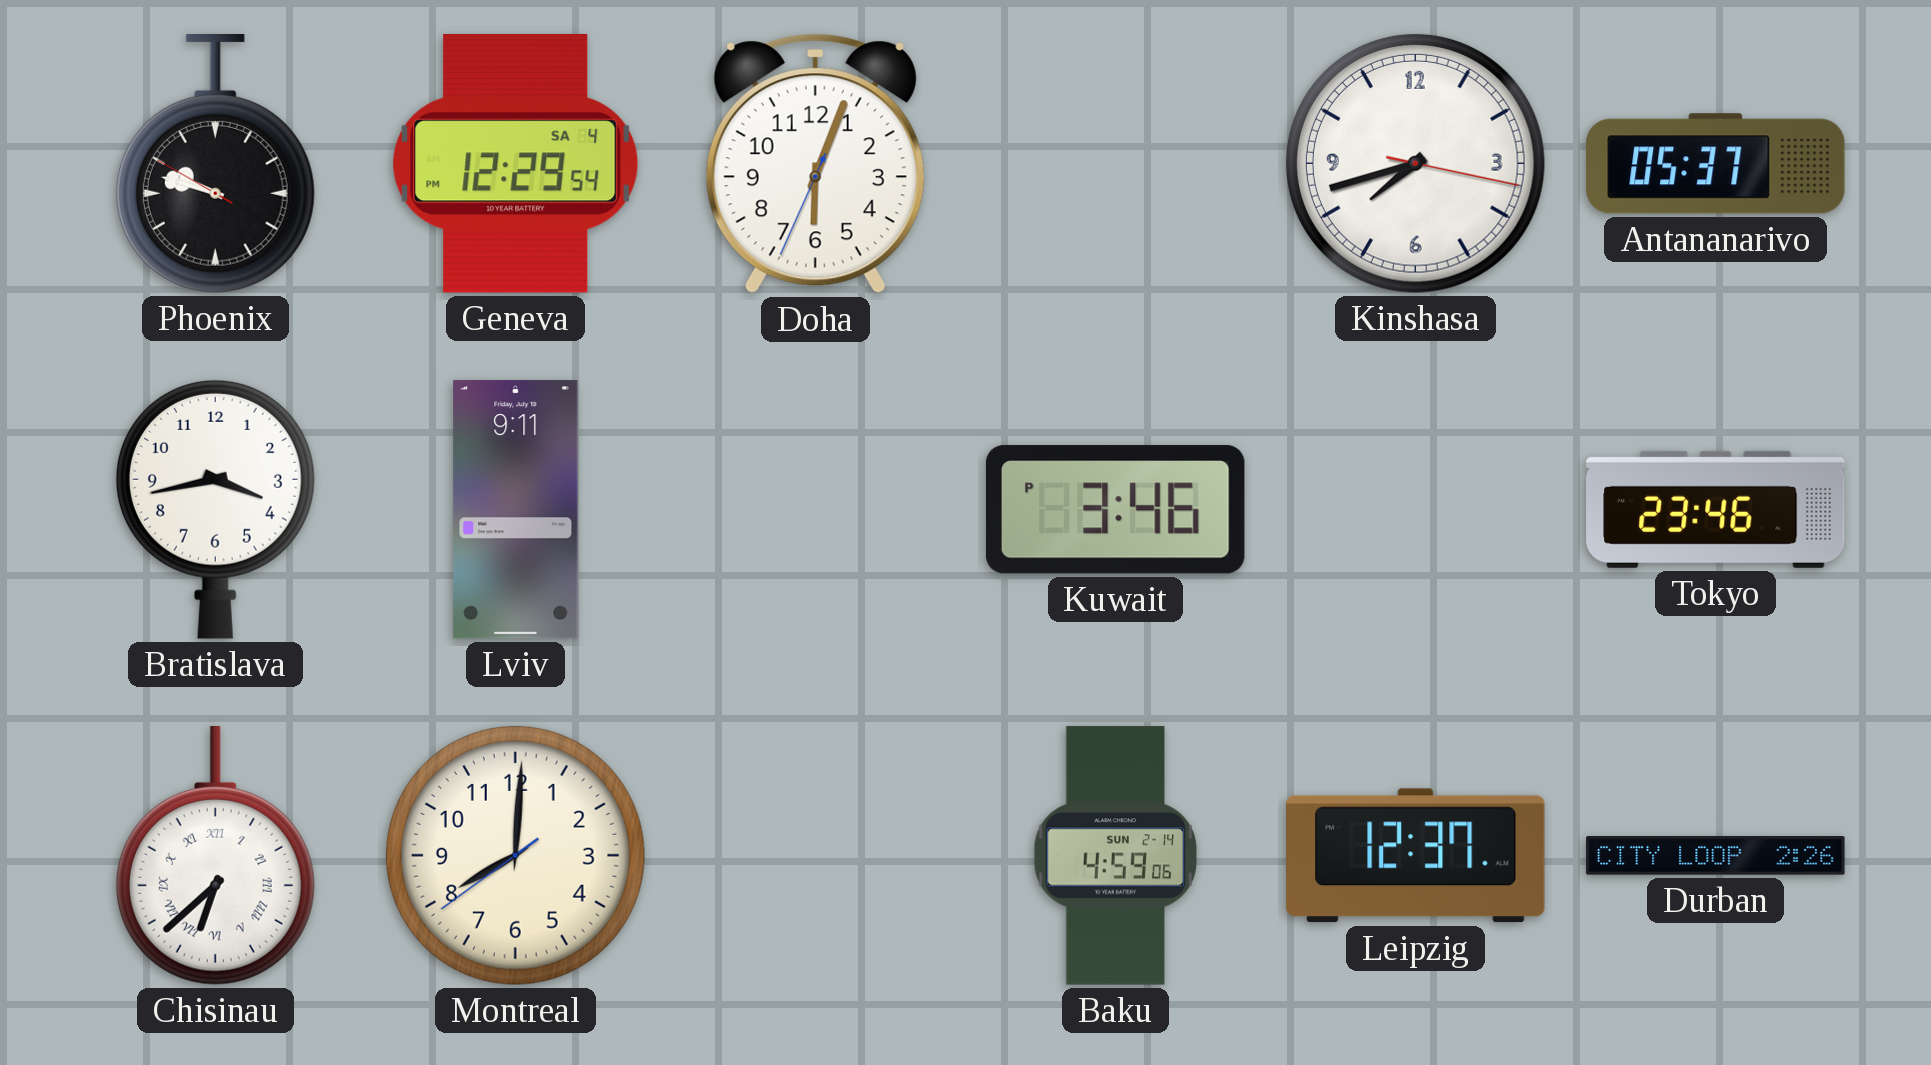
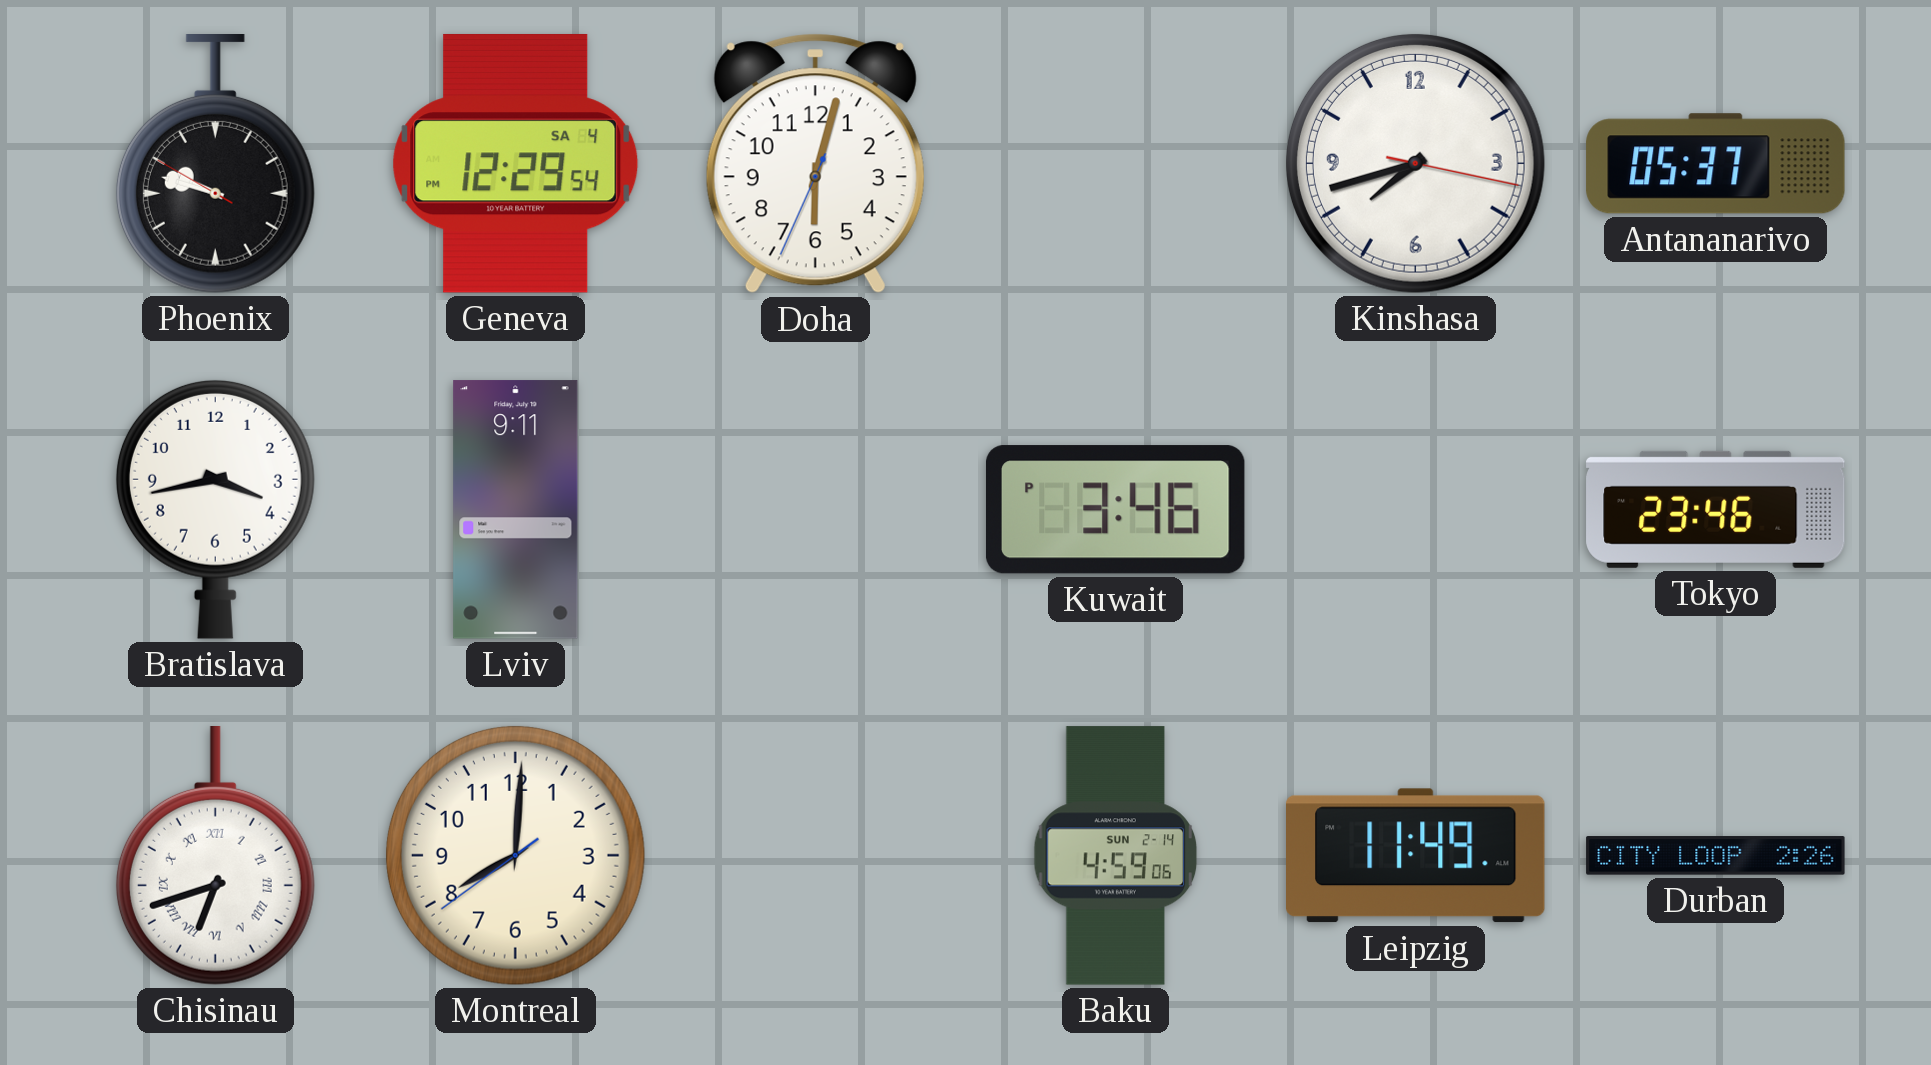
Doha: 6:03 -> 6:02
Chisinau: 6:38 -> 6:42
Leipzig: 12:37 -> 11:49
